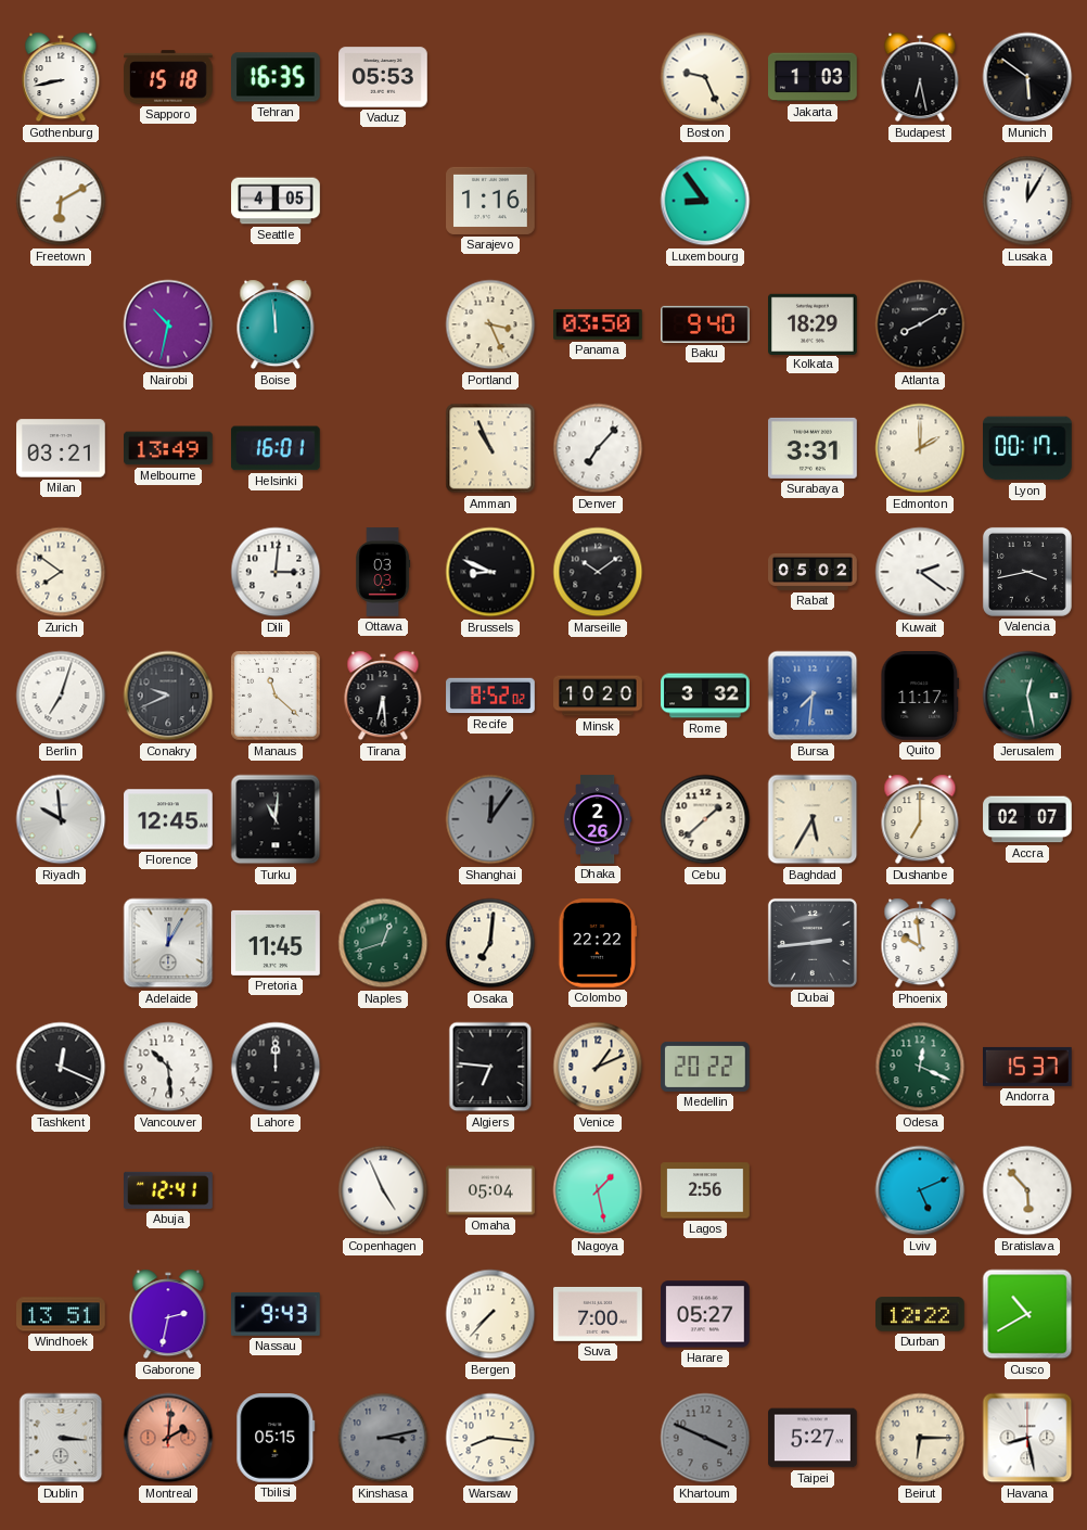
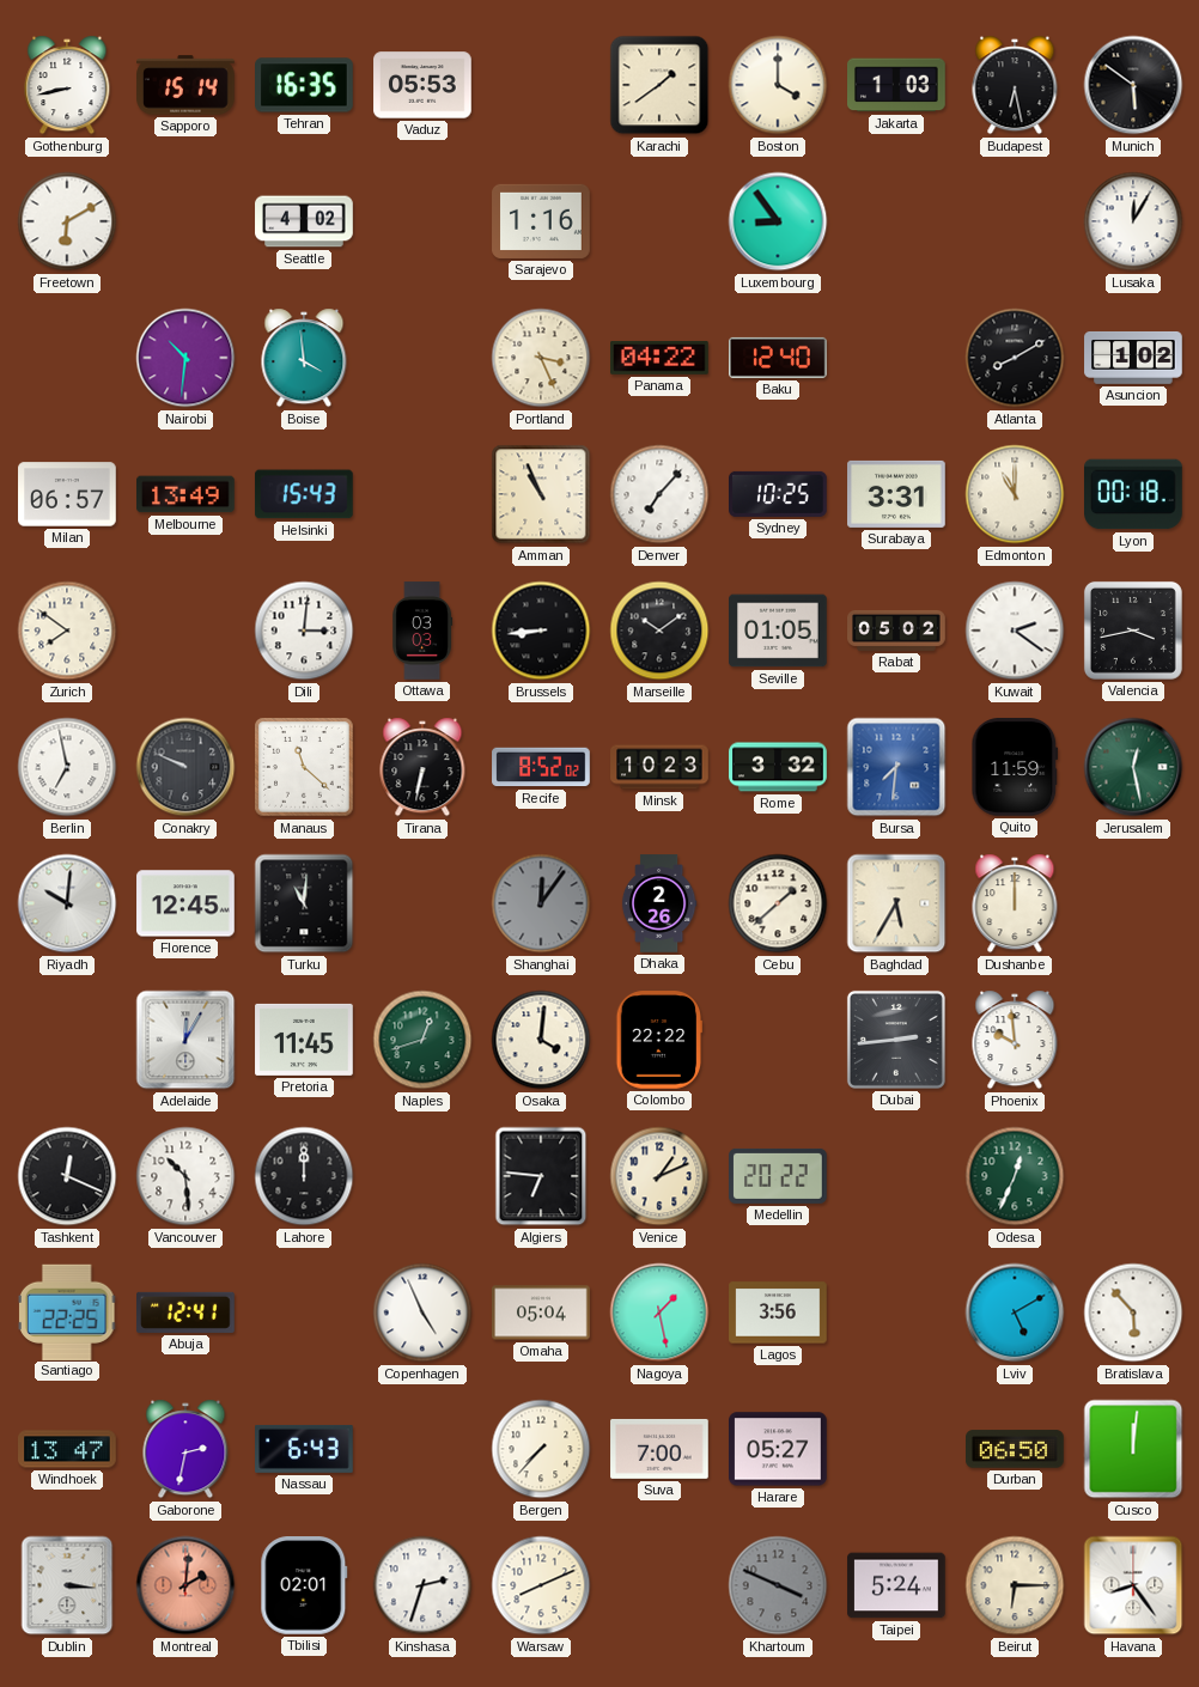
Sapporo: 15:18 -> 15:14
Karachi: none -> 1:39
Boston: 9:26 -> 4:00
Seattle: 4:05 -> 4:02
Nairobi: 10:32 -> 10:31
Boise: 11:59 -> 3:59
Panama: 03:50 -> 04:22
Baku: 9:40 -> 12:40
Kolkata: 18:29 -> none
Asuncion: none -> 1:02
Milan: 03:21 -> 06:57
Helsinki: 16:01 -> 15:43
Sydney: none -> 10:25
Edmonton: 2:00 -> 11:00
Lyon: 00:17 -> 00:18
Brussels: 8:49 -> 8:44
Seville: none -> 01:05
Berlin: 7:03 -> 6:58
Conakry: 9:41 -> 9:49
Tirana: 6:29 -> 6:32
Minsk: 10:20 -> 10:23
Quito: 11:17 -> 11:59
Riyadh: 9:59 -> 10:01
Dushanbe: 7:00 -> 12:00
Accra: 02:07 -> none
Osaka: 7:01 -> 4:01
Odesa: 12:19 -> 12:34
Andorra: 15:37 -> none
Santiago: none -> 22:25
Lagos: 2:56 -> 3:56
Lviv: 5:11 -> 5:10
Windhoek: 13:51 -> 13:47
Nassau: 9:43 -> 6:43
Durban: 12:22 -> 06:50
Cusco: 10:40 -> 12:01
Tbilisi: 05:15 -> 02:01
Kinshasa: 3:13 -> 2:33
Kinshasa dial: grey -> white
Warsaw: 8:16 -> 8:11
Taipei: 5:27 -> 5:24
Havana: 8:28 -> 8:24
